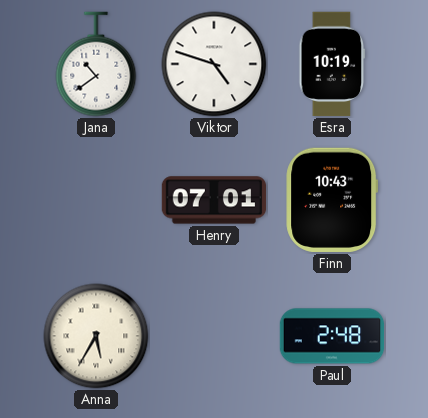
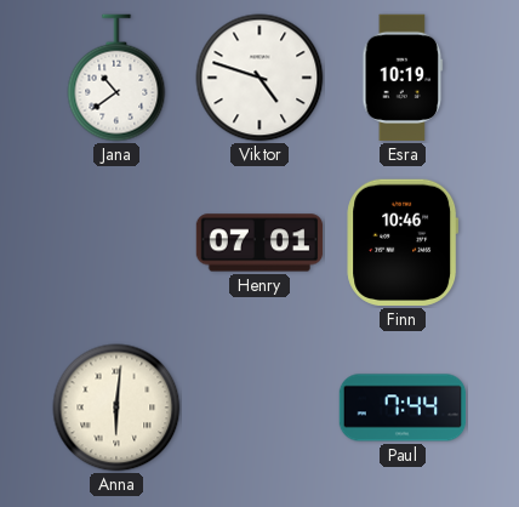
Finn: 10:43 -> 10:46
Anna: 5:35 -> 6:01
Paul: 2:48 -> 7:44
